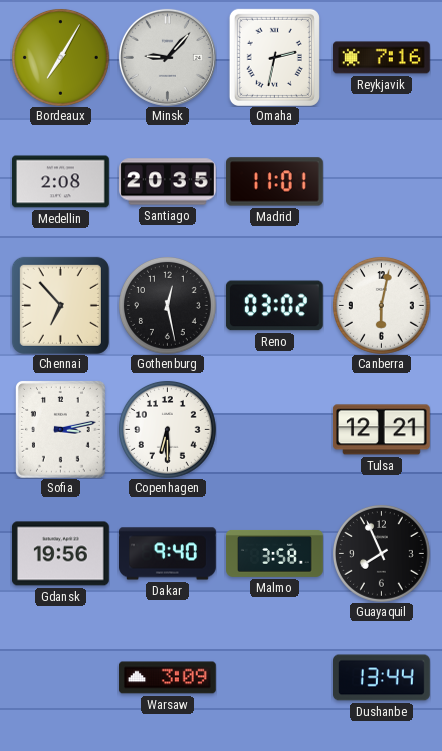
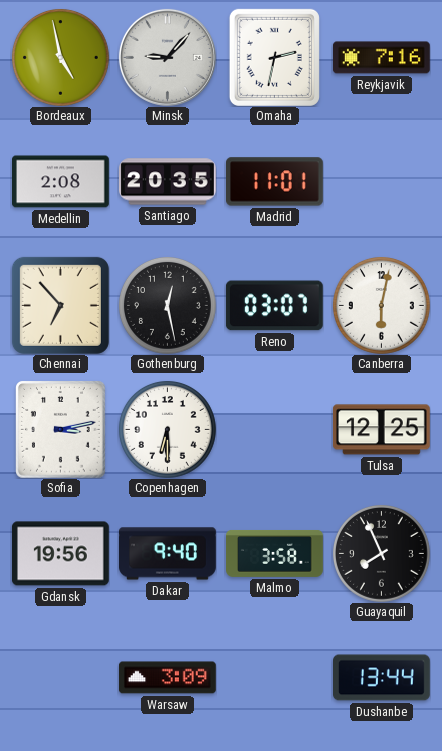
Bordeaux: 7:05 -> 4:58
Reno: 03:02 -> 03:07
Tulsa: 12:21 -> 12:25
